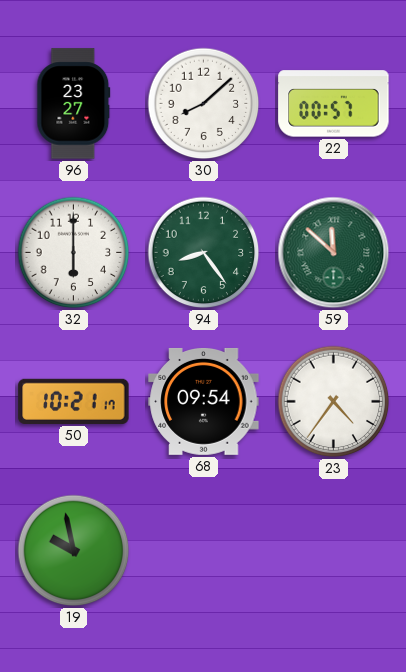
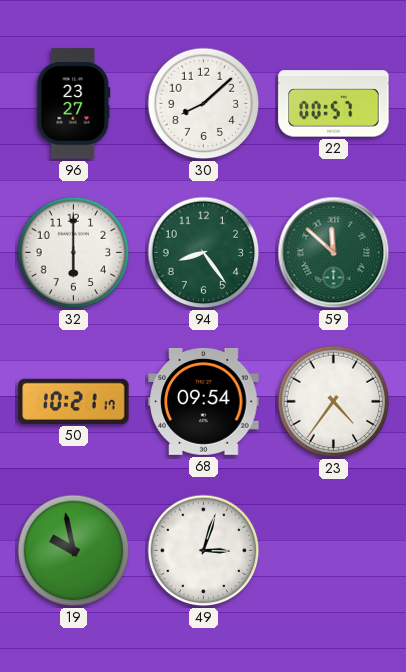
49: none -> 3:03
